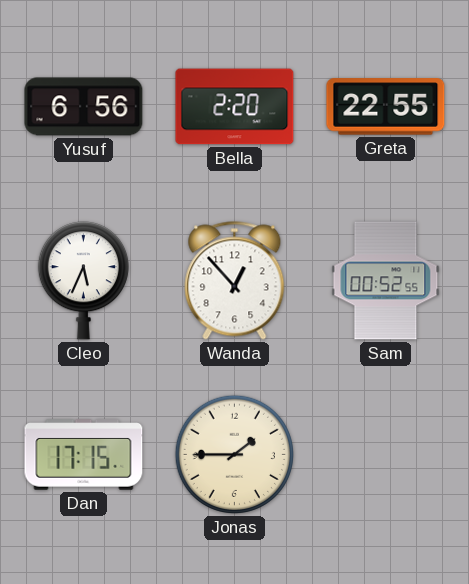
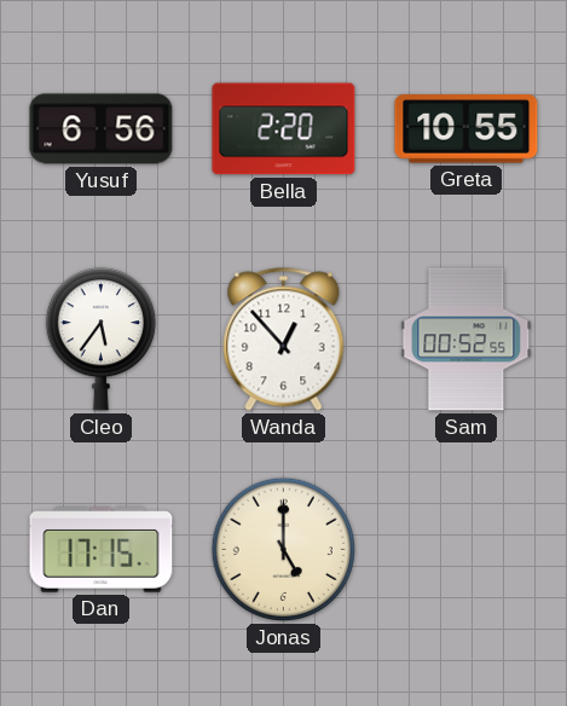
Greta: 22:55 -> 10:55
Cleo: 5:34 -> 5:36
Jonas: 1:45 -> 5:00
